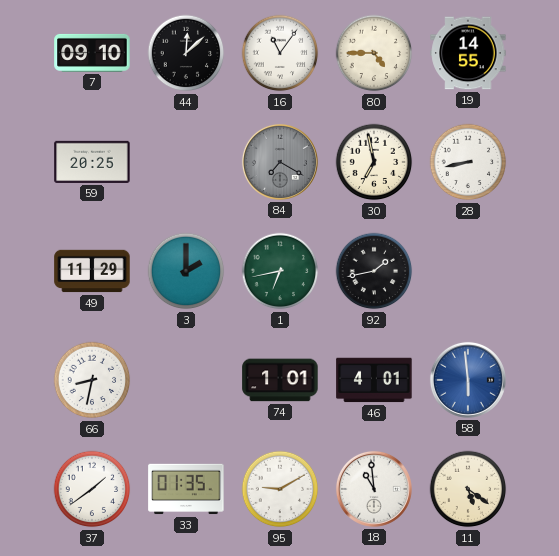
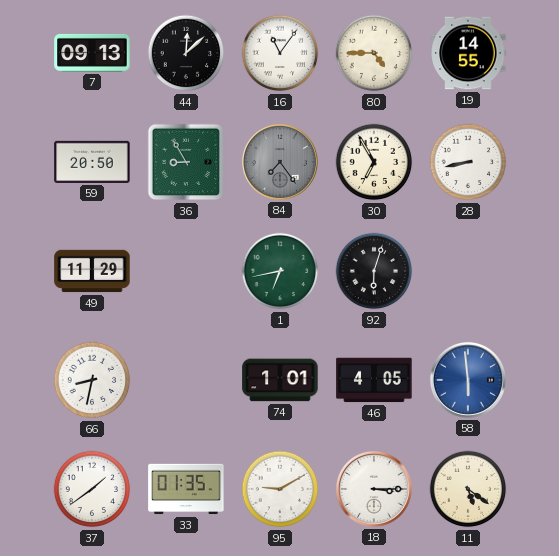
7: 09:10 -> 09:13
59: 20:25 -> 20:50
36: none -> 8:55
84: 7:20 -> 7:24
30: 6:58 -> 6:55
3: 2:00 -> none
92: 1:43 -> 6:03
46: 4:01 -> 4:05
18: 10:59 -> 3:15
